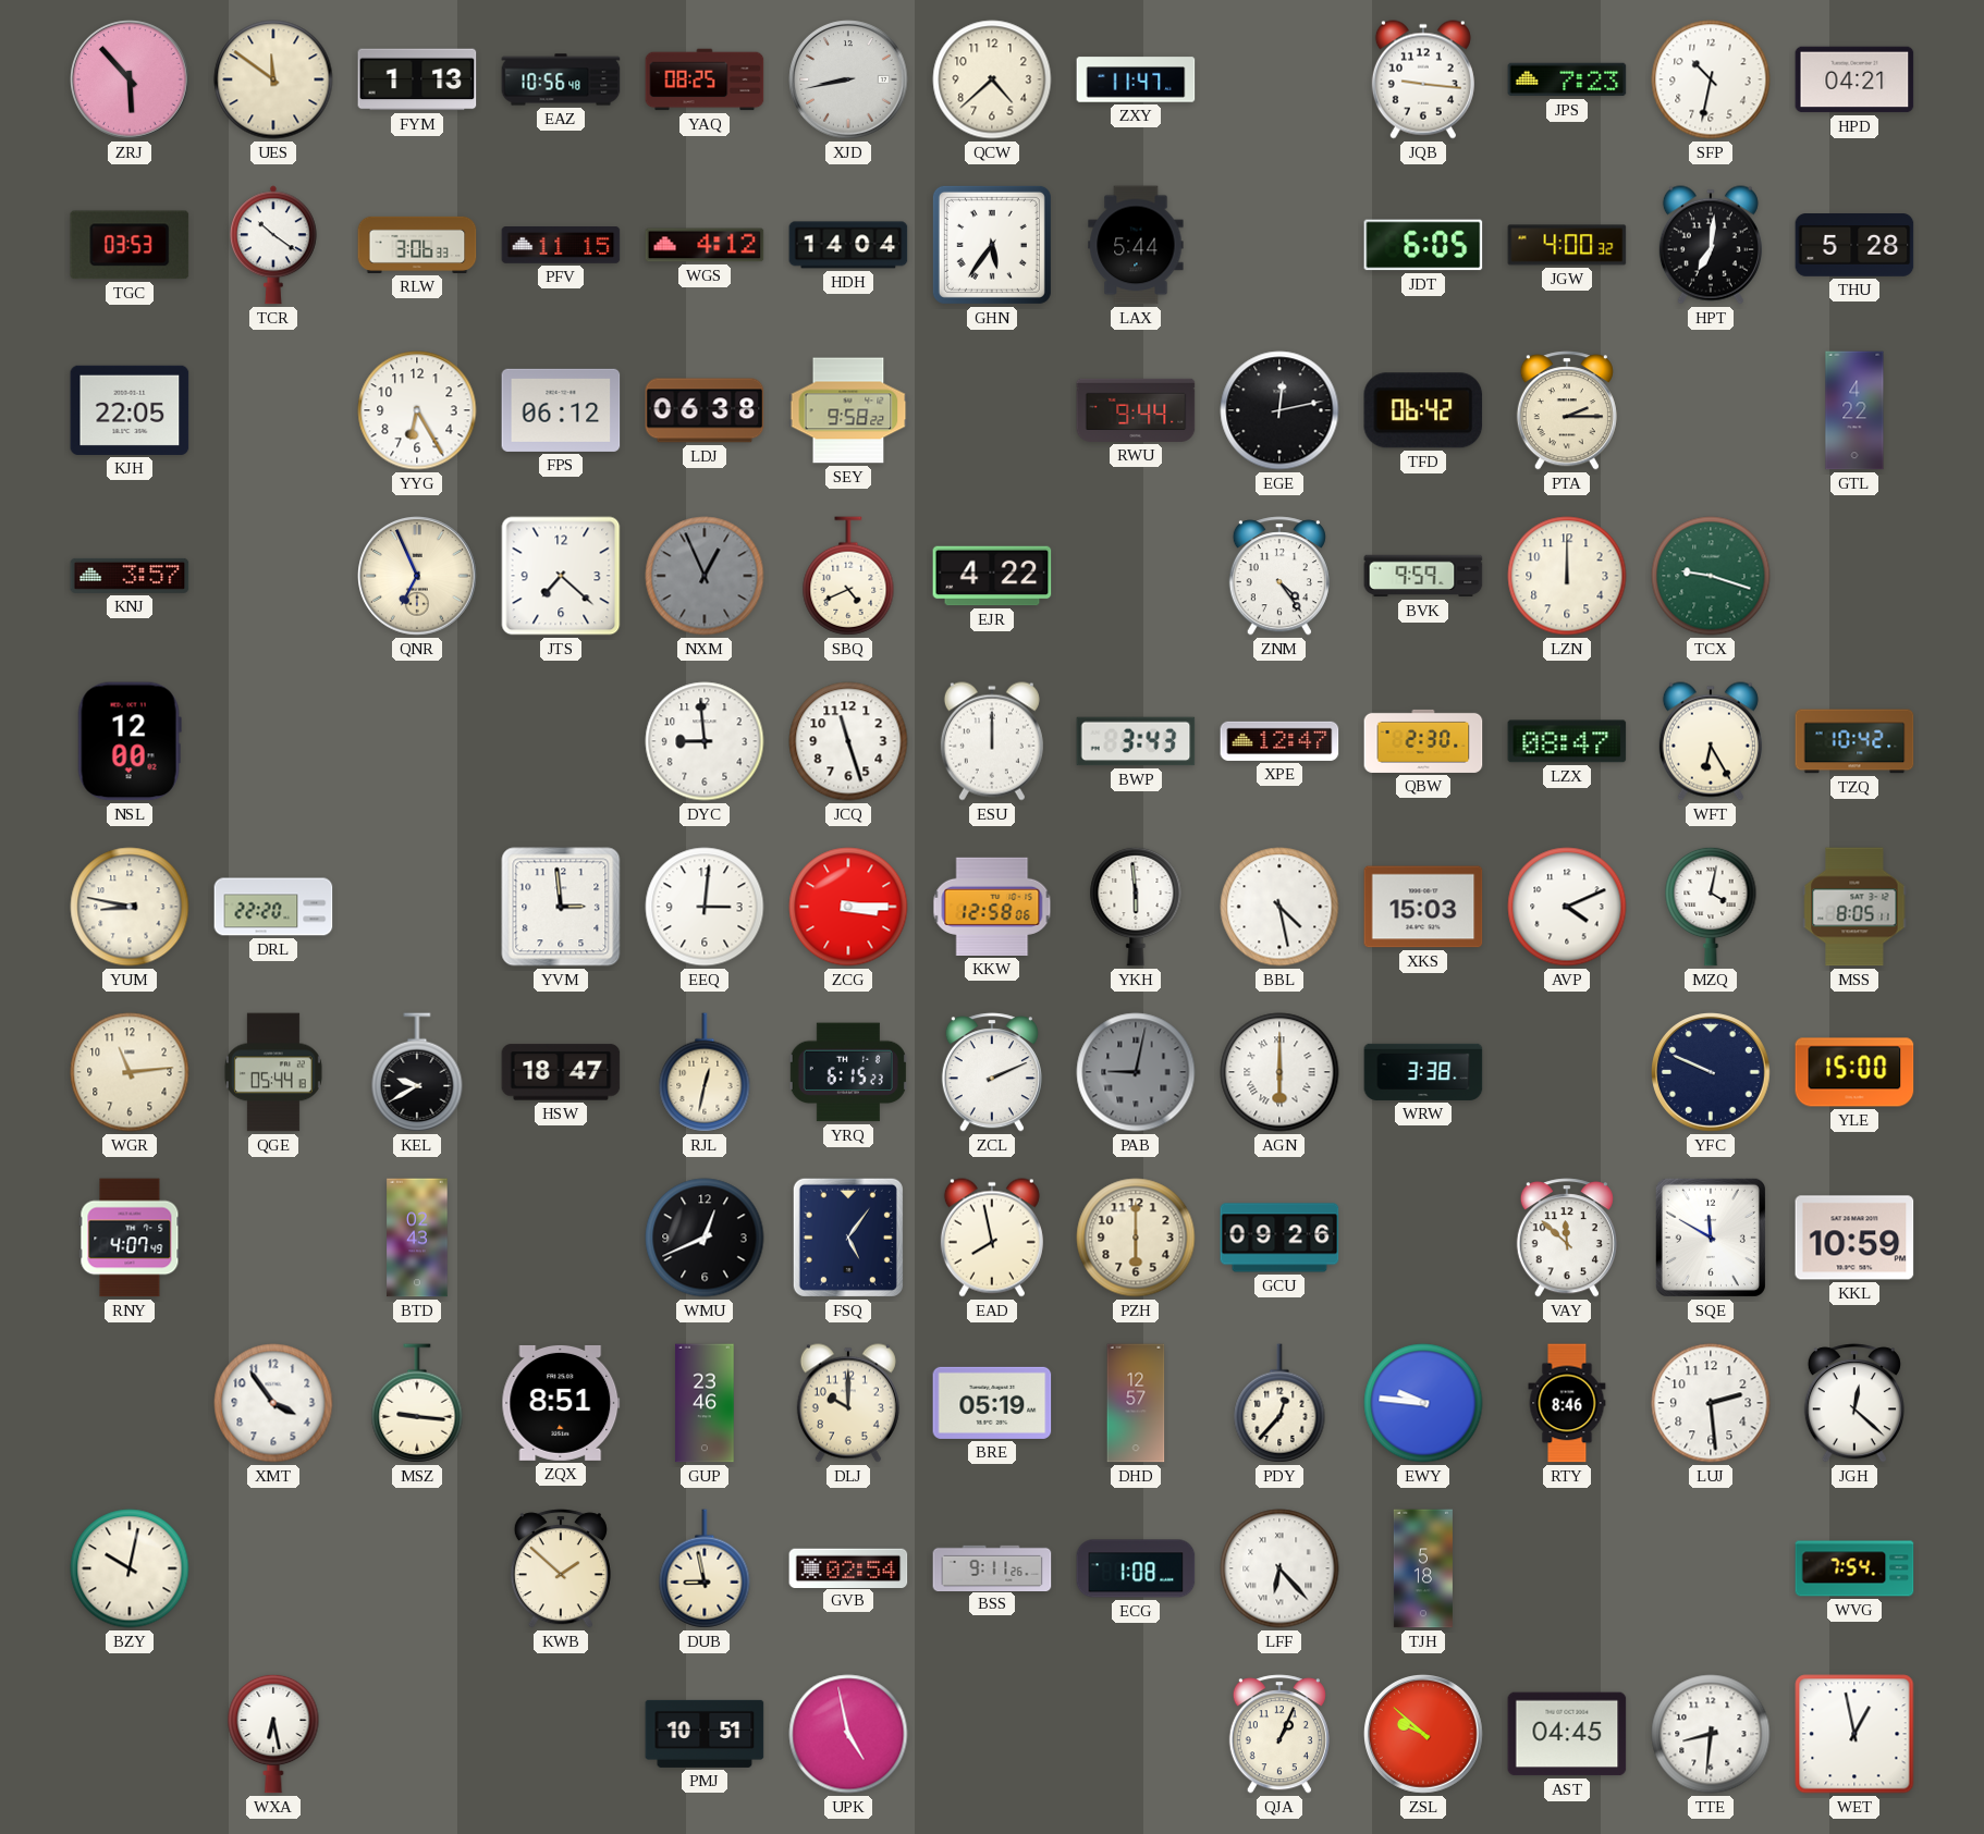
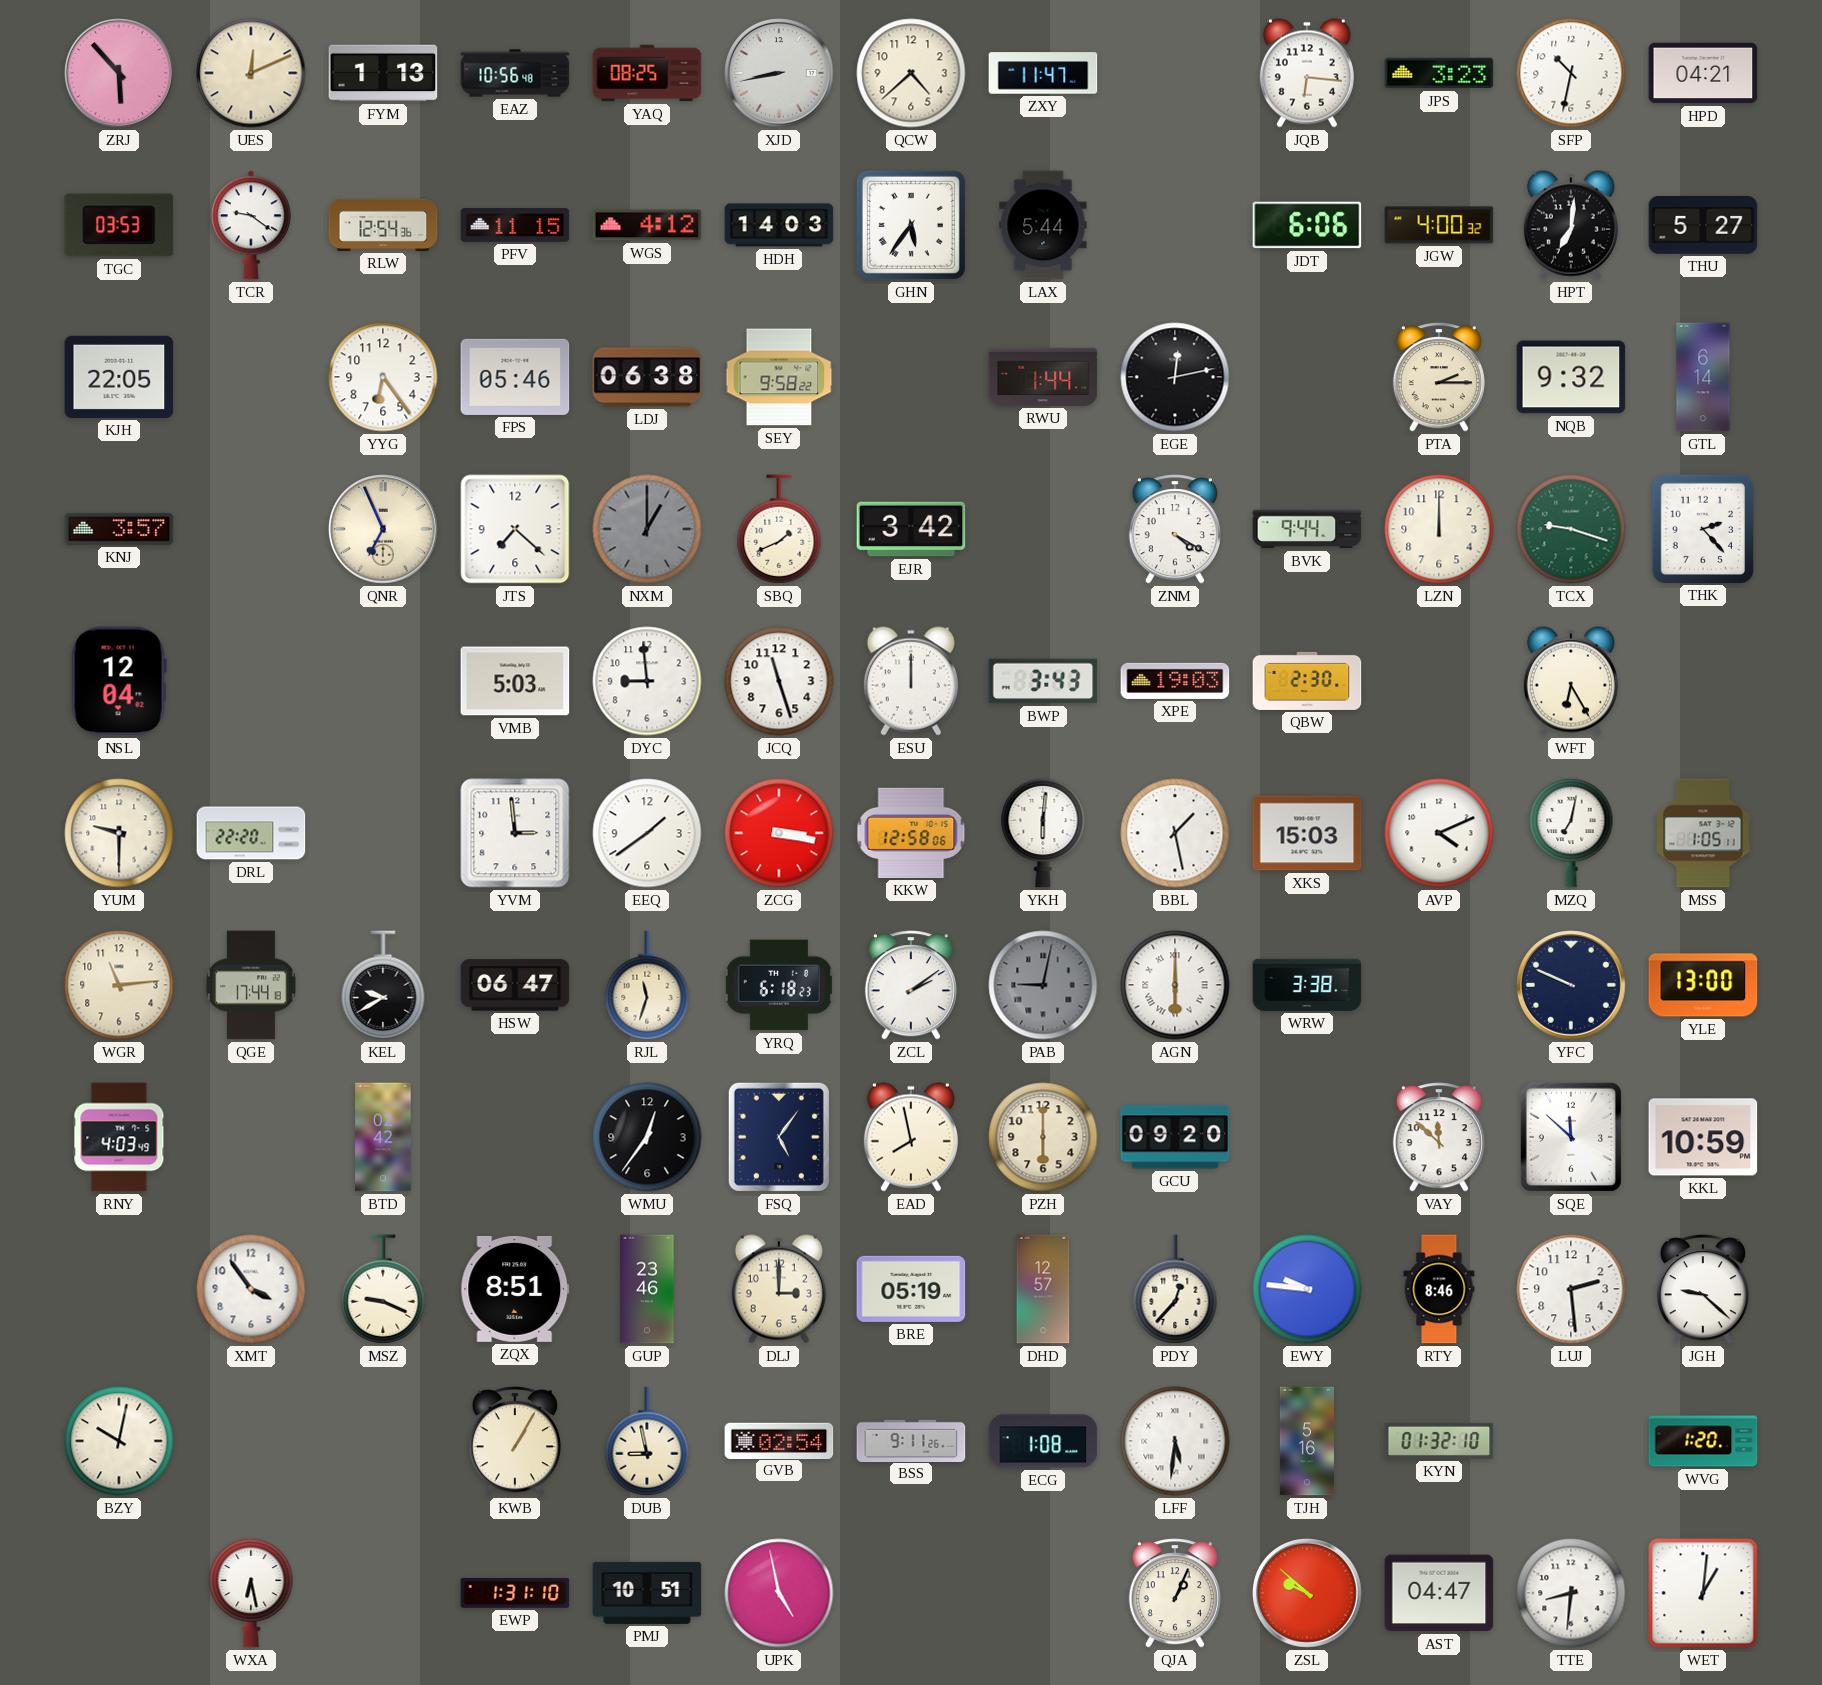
UES: 11:51 -> 12:11
JQB: 9:16 -> 6:16
JPS: 7:23 -> 3:23
TCR: 10:21 -> 9:21
RLW: 3:06 -> 12:54
HDH: 14:04 -> 14:03
JDT: 6:05 -> 6:06
THU: 5:28 -> 5:27
YYG: 6:25 -> 6:24
FPS: 06:12 -> 05:46
RWU: 9:44 -> 1:44
TFD: 06:42 -> none
NQB: none -> 9:32
GTL: 4:22 -> 6:14
NXM: 12:56 -> 1:00
SBQ: 4:41 -> 1:41
EJR: 4:22 -> 3:42
ZNM: 4:24 -> 4:20
BVK: 9:59 -> 9:44
THK: none -> 2:23
NSL: 12:00 -> 12:04
VMB: none -> 5:03
XPE: 12:47 -> 19:03
LZX: 08:47 -> none
TZQ: 10:42 -> none
YUM: 8:47 -> 9:30
EEQ: 3:01 -> 1:39
ZCG: 3:15 -> 3:17
YKH: 5:59 -> 6:01
BBL: 4:28 -> 1:28
MZQ: 4:02 -> 7:02
MSS: 8:05 -> 1:05
QGE: 05:44 -> 17:44
HSW: 18:47 -> 06:47
RJL: 12:32 -> 11:33
YRQ: 6:15 -> 6:18
ZCL: 2:11 -> 2:09
YLE: 15:00 -> 13:00
RNY: 4:07 -> 4:03
BTD: 02:43 -> 02:42
WMU: 12:41 -> 12:36
GCU: 09:26 -> 09:20
SQE: 11:50 -> 11:52
MSZ: 9:16 -> 9:19
DLJ: 10:00 -> 3:00
JGH: 12:22 -> 9:22
KWB: 1:52 -> 1:05
LFF: 6:23 -> 5:31
TJH: 5:18 -> 5:16
KYN: none -> 01:32
WVG: 7:54 -> 1:20
EWP: none -> 1:31
AST: 04:45 -> 04:47
WET: 12:58 -> 1:01
